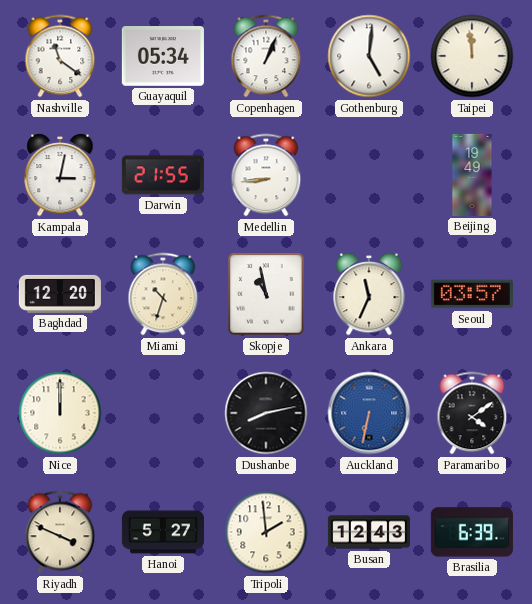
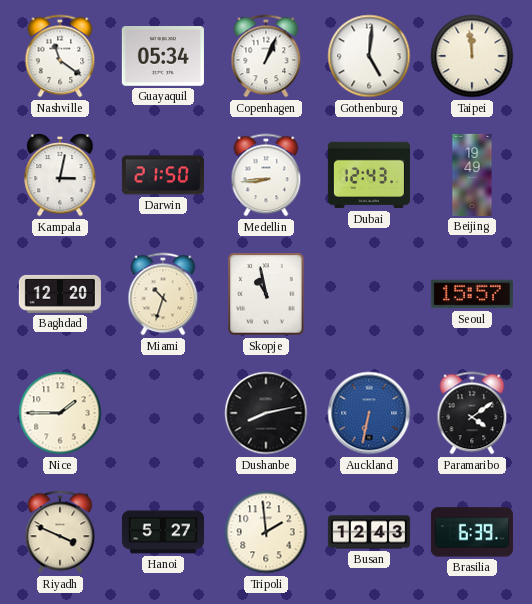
Darwin: 21:55 -> 21:50
Dubai: none -> 12:43
Ankara: 11:34 -> none
Seoul: 03:57 -> 15:57
Nice: 12:00 -> 1:45
